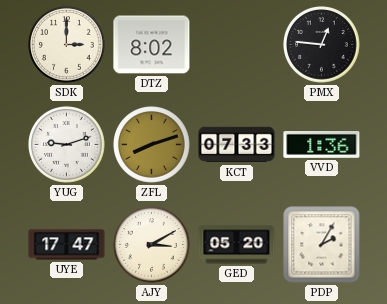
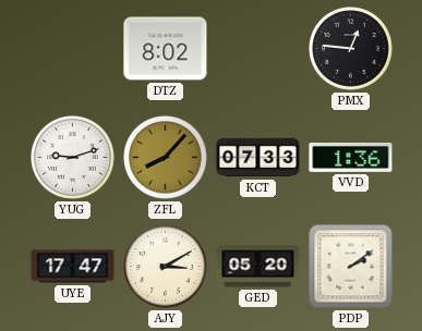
SDK: 3:00 -> none
ZFL: 8:12 -> 8:07
PDP: 2:05 -> 2:09
